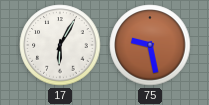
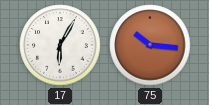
75: 9:28 -> 10:16
